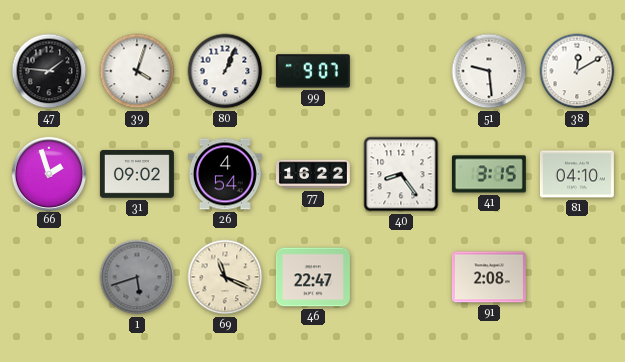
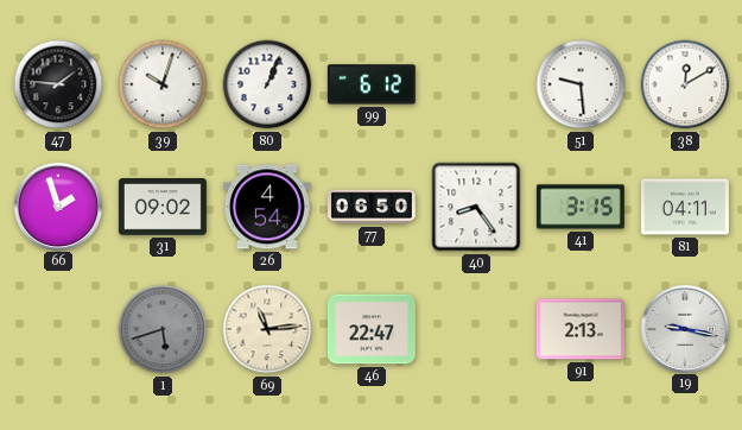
39: 4:03 -> 10:03
99: 9:07 -> 6:12
77: 16:22 -> 06:50
81: 04:10 -> 04:11
69: 11:19 -> 11:14
91: 2:08 -> 2:13
19: none -> 9:17
